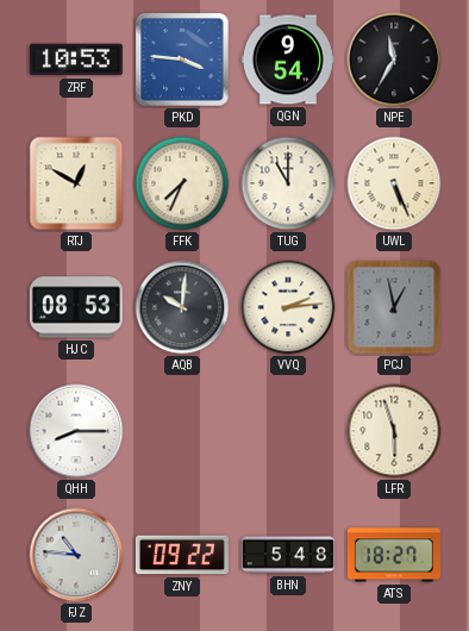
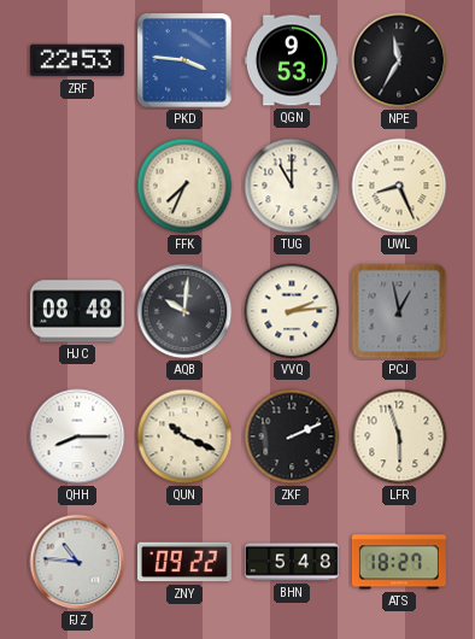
ZRF: 10:53 -> 22:53
QGN: 9:54 -> 9:53
RTJ: 12:50 -> none
UWL: 5:26 -> 8:26
HJC: 08:53 -> 08:48
QUN: none -> 10:19
ZKF: none -> 2:11
